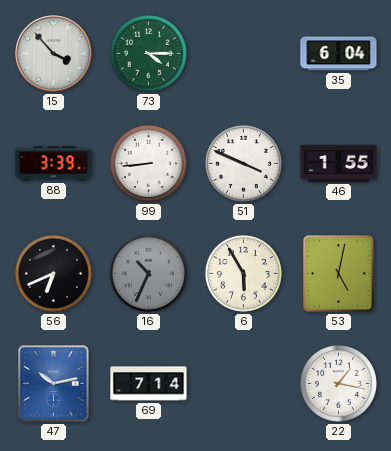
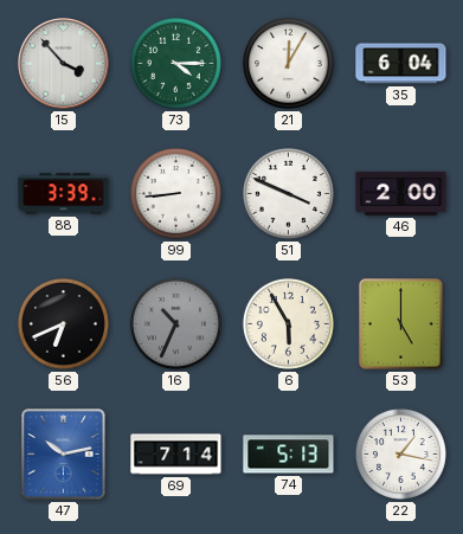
21: none -> 12:05
46: 1:55 -> 2:00
53: 5:02 -> 5:00
74: none -> 5:13
